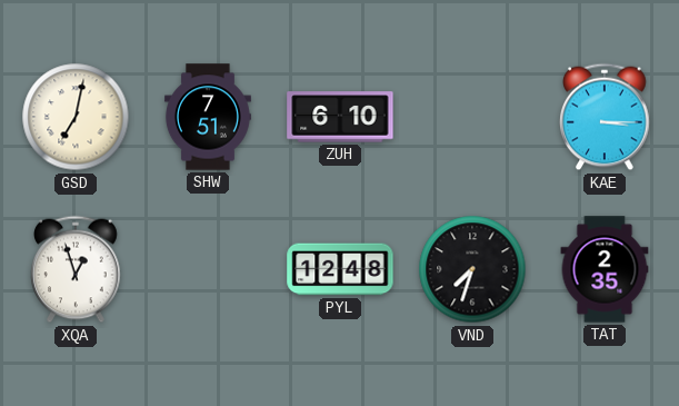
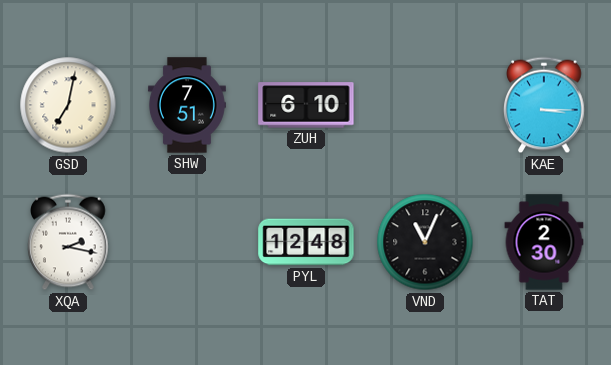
XQA: 12:57 -> 2:17
VND: 7:33 -> 11:04
TAT: 2:35 -> 2:30
